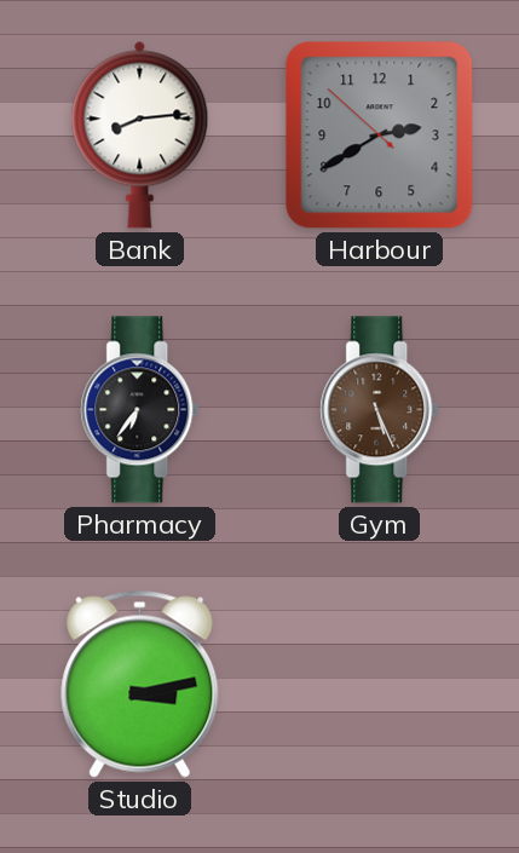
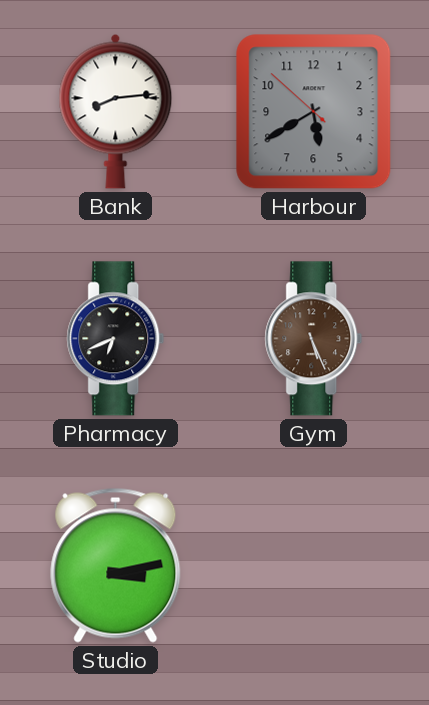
Harbour: 2:39 -> 5:39
Pharmacy: 6:36 -> 6:41
